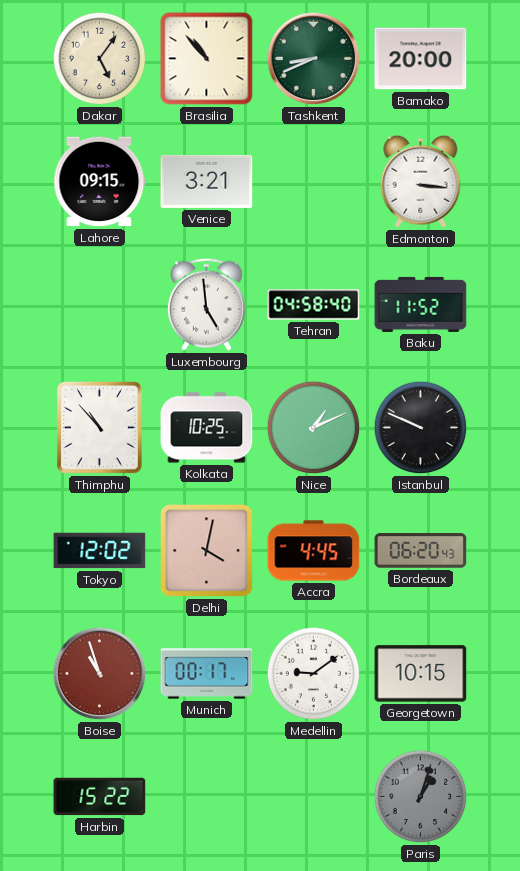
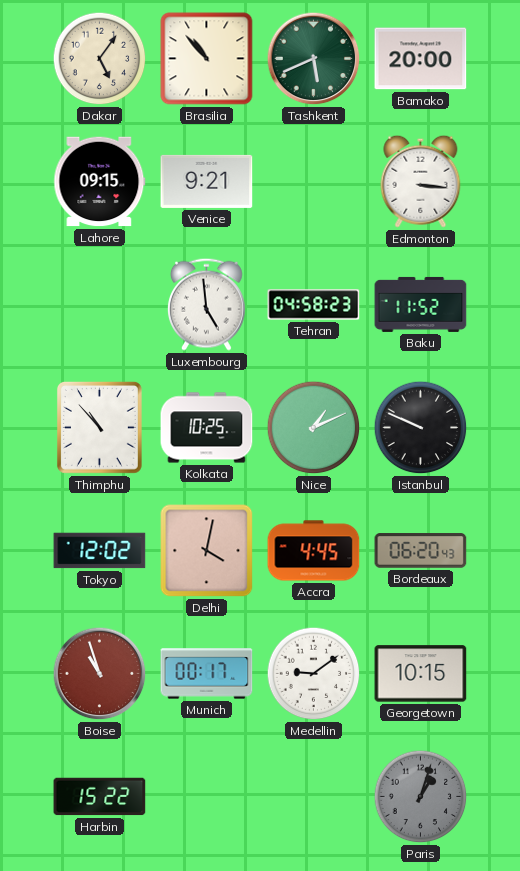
Tashkent: 8:41 -> 5:41
Venice: 3:21 -> 9:21
Tehran: 04:58:40 -> 04:58:23
